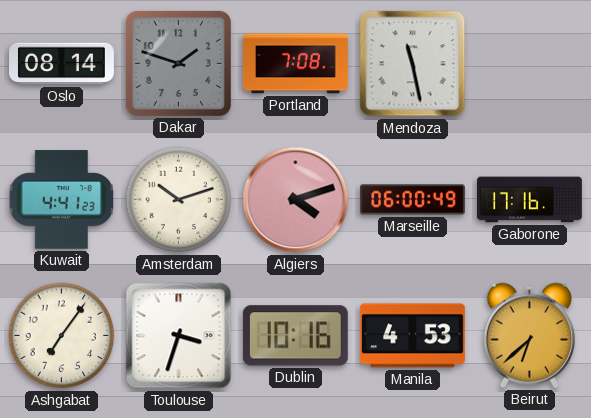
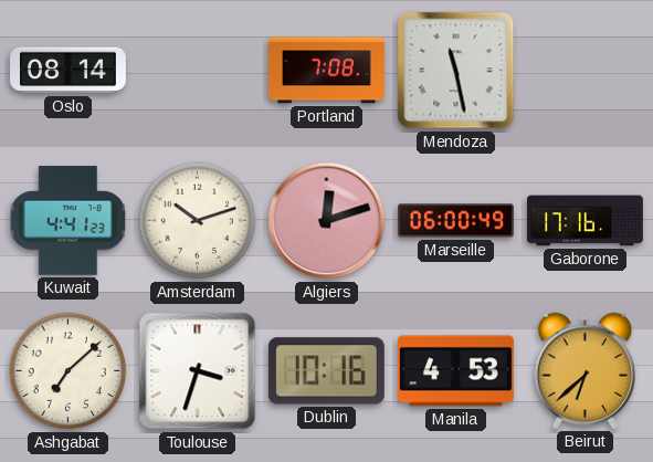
Dakar: 1:48 -> none
Algiers: 4:12 -> 12:12
Ashgabat: 7:06 -> 7:08
